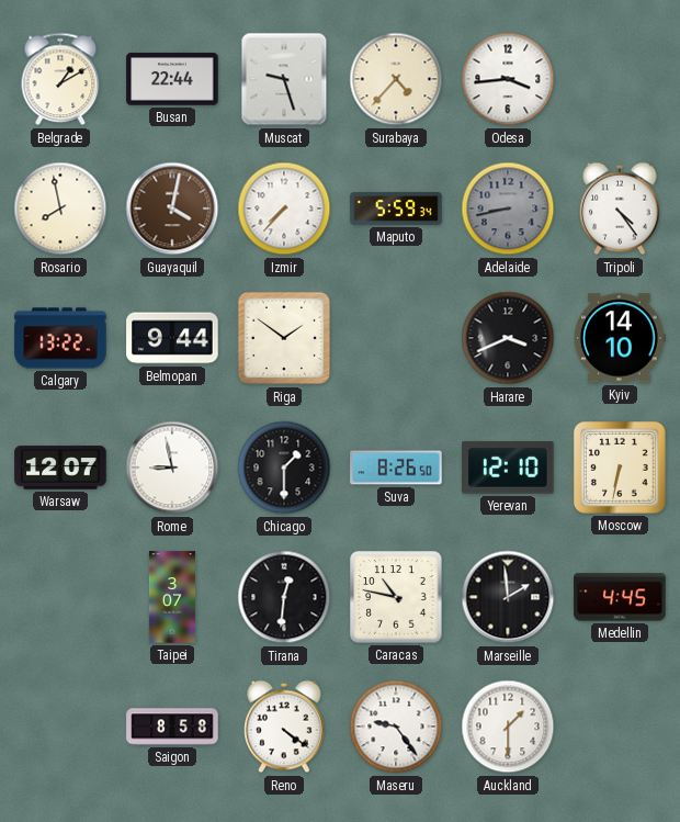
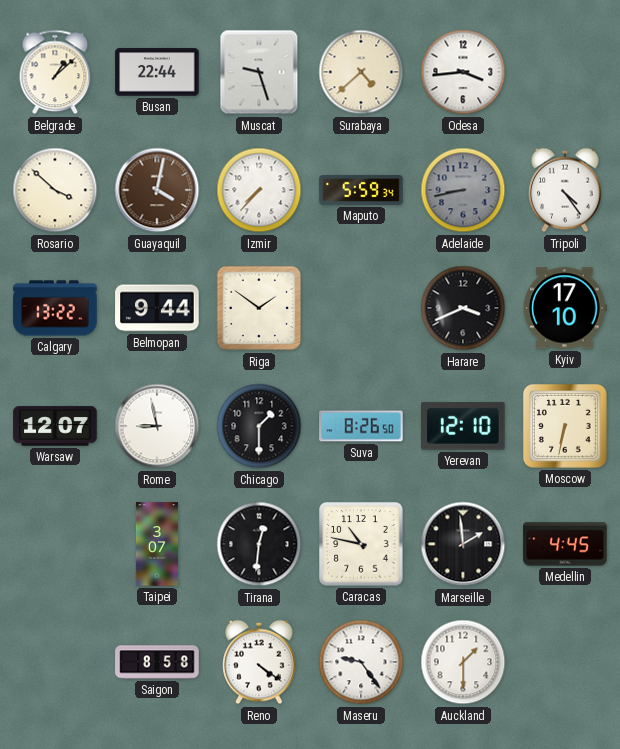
Belgrade: 1:10 -> 1:08
Surabaya: 4:37 -> 4:38
Rosario: 7:58 -> 3:52
Kyiv: 14:10 -> 17:10
